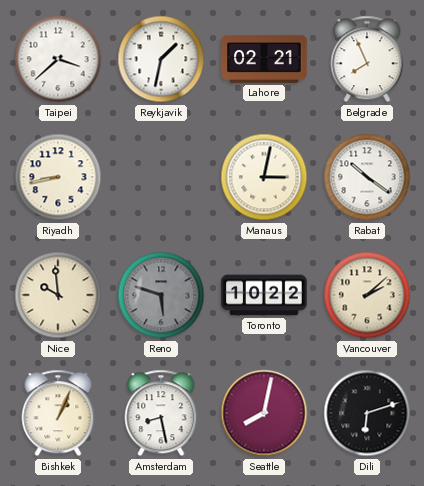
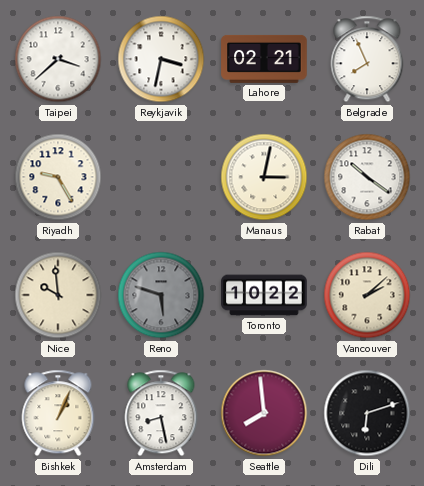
Reykjavik: 1:32 -> 3:32
Riyadh: 8:43 -> 9:25
Seattle: 8:02 -> 7:59
